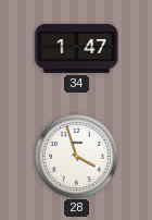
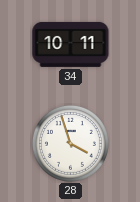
34: 1:47 -> 10:11
